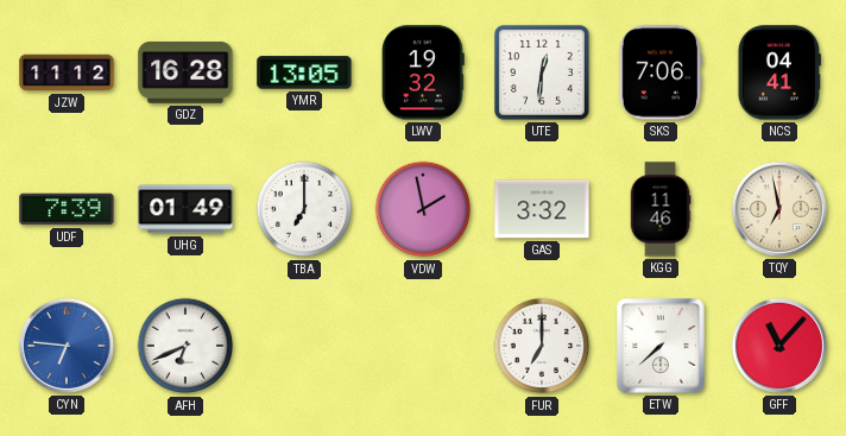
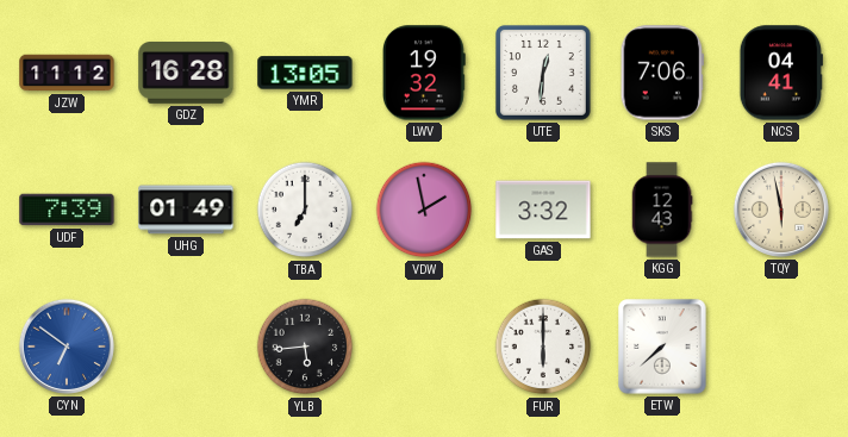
KGG: 11:46 -> 12:43
TQY: 6:58 -> 5:58
CYN: 6:46 -> 6:51
AFH: 6:41 -> none
YLB: none -> 5:44
FUR: 7:00 -> 6:00
GFF: 11:07 -> none
